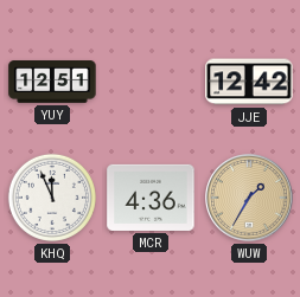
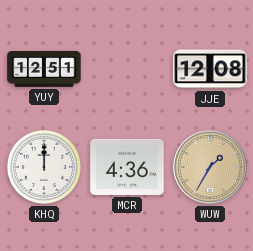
JJE: 12:42 -> 12:08
KHQ: 11:56 -> 12:00
